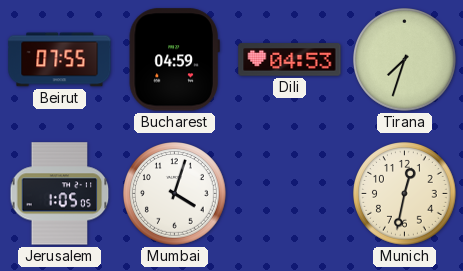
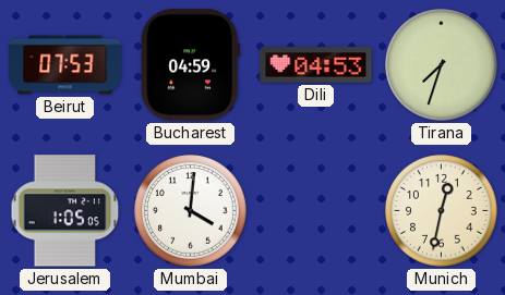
Beirut: 07:55 -> 07:53
Mumbai: 4:03 -> 4:01
